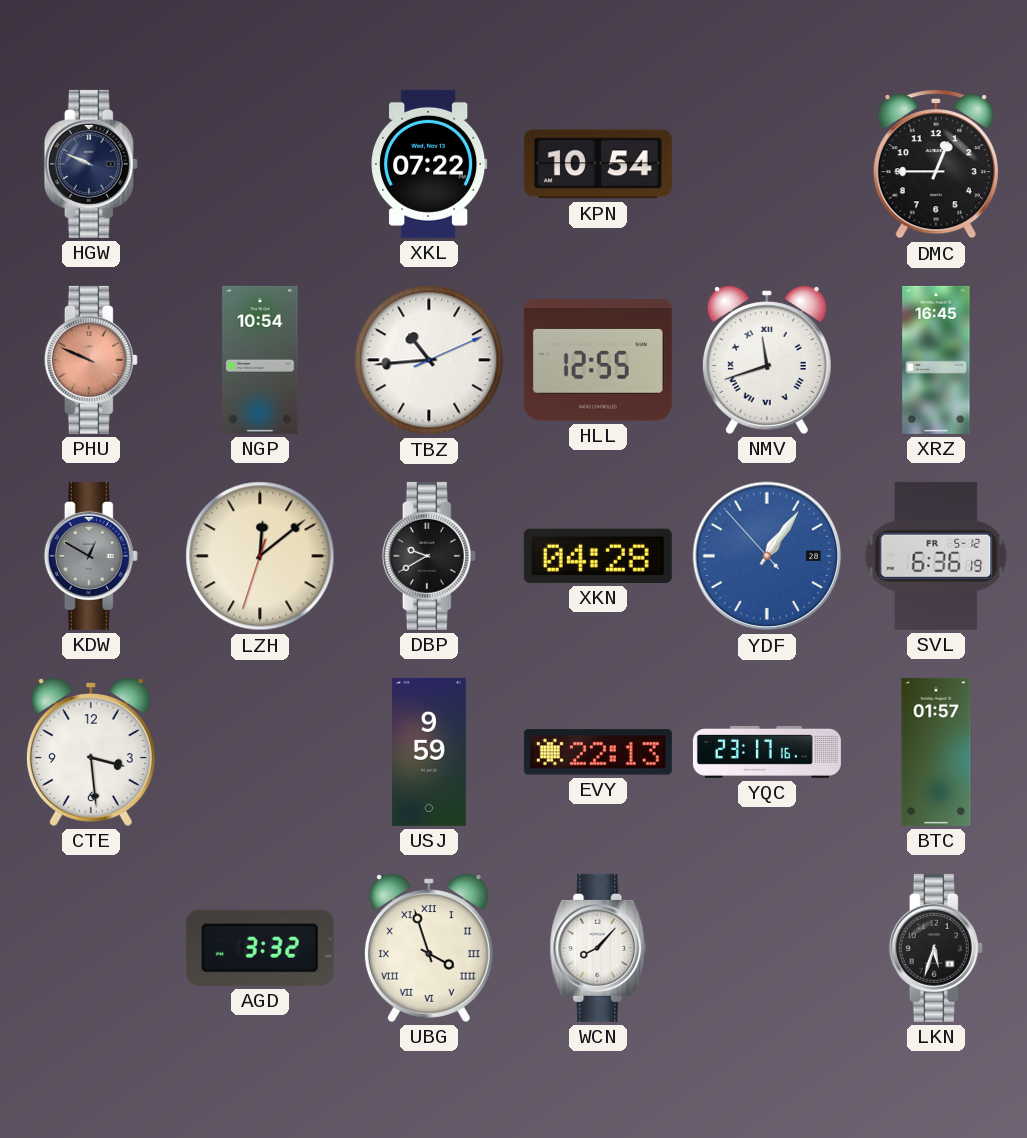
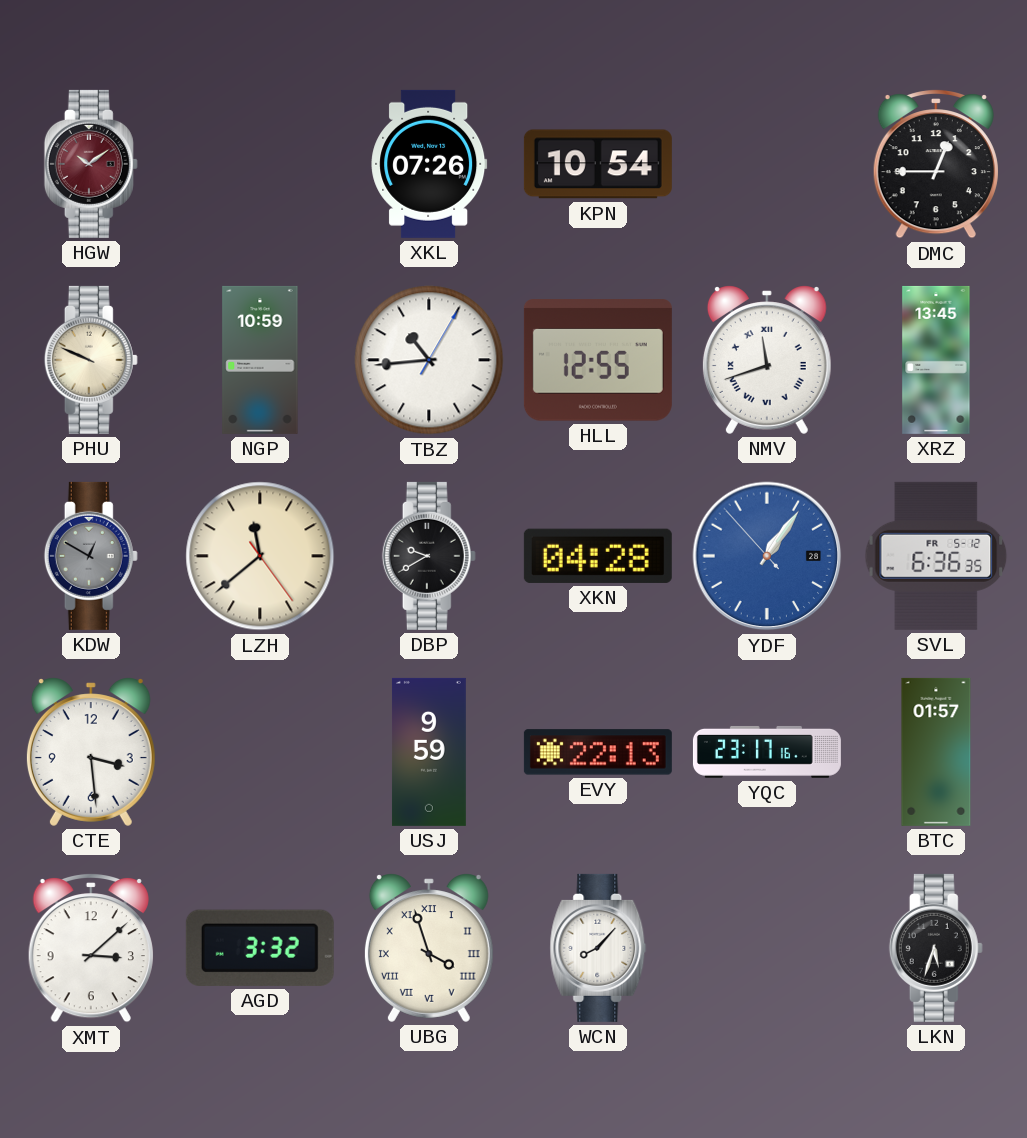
HGW: 9:49 -> 10:09
HGW dial: navy -> burgundy
XKL: 07:22 -> 07:26
PHU dial: salmon -> cream
NGP: 10:54 -> 10:59
TBZ: 10:44:11 -> 10:44:05
XRZ: 16:45 -> 13:45
LZH: 12:08 -> 11:38
SVL: 6:36:19 -> 6:36:35
XMT: none -> 3:08
